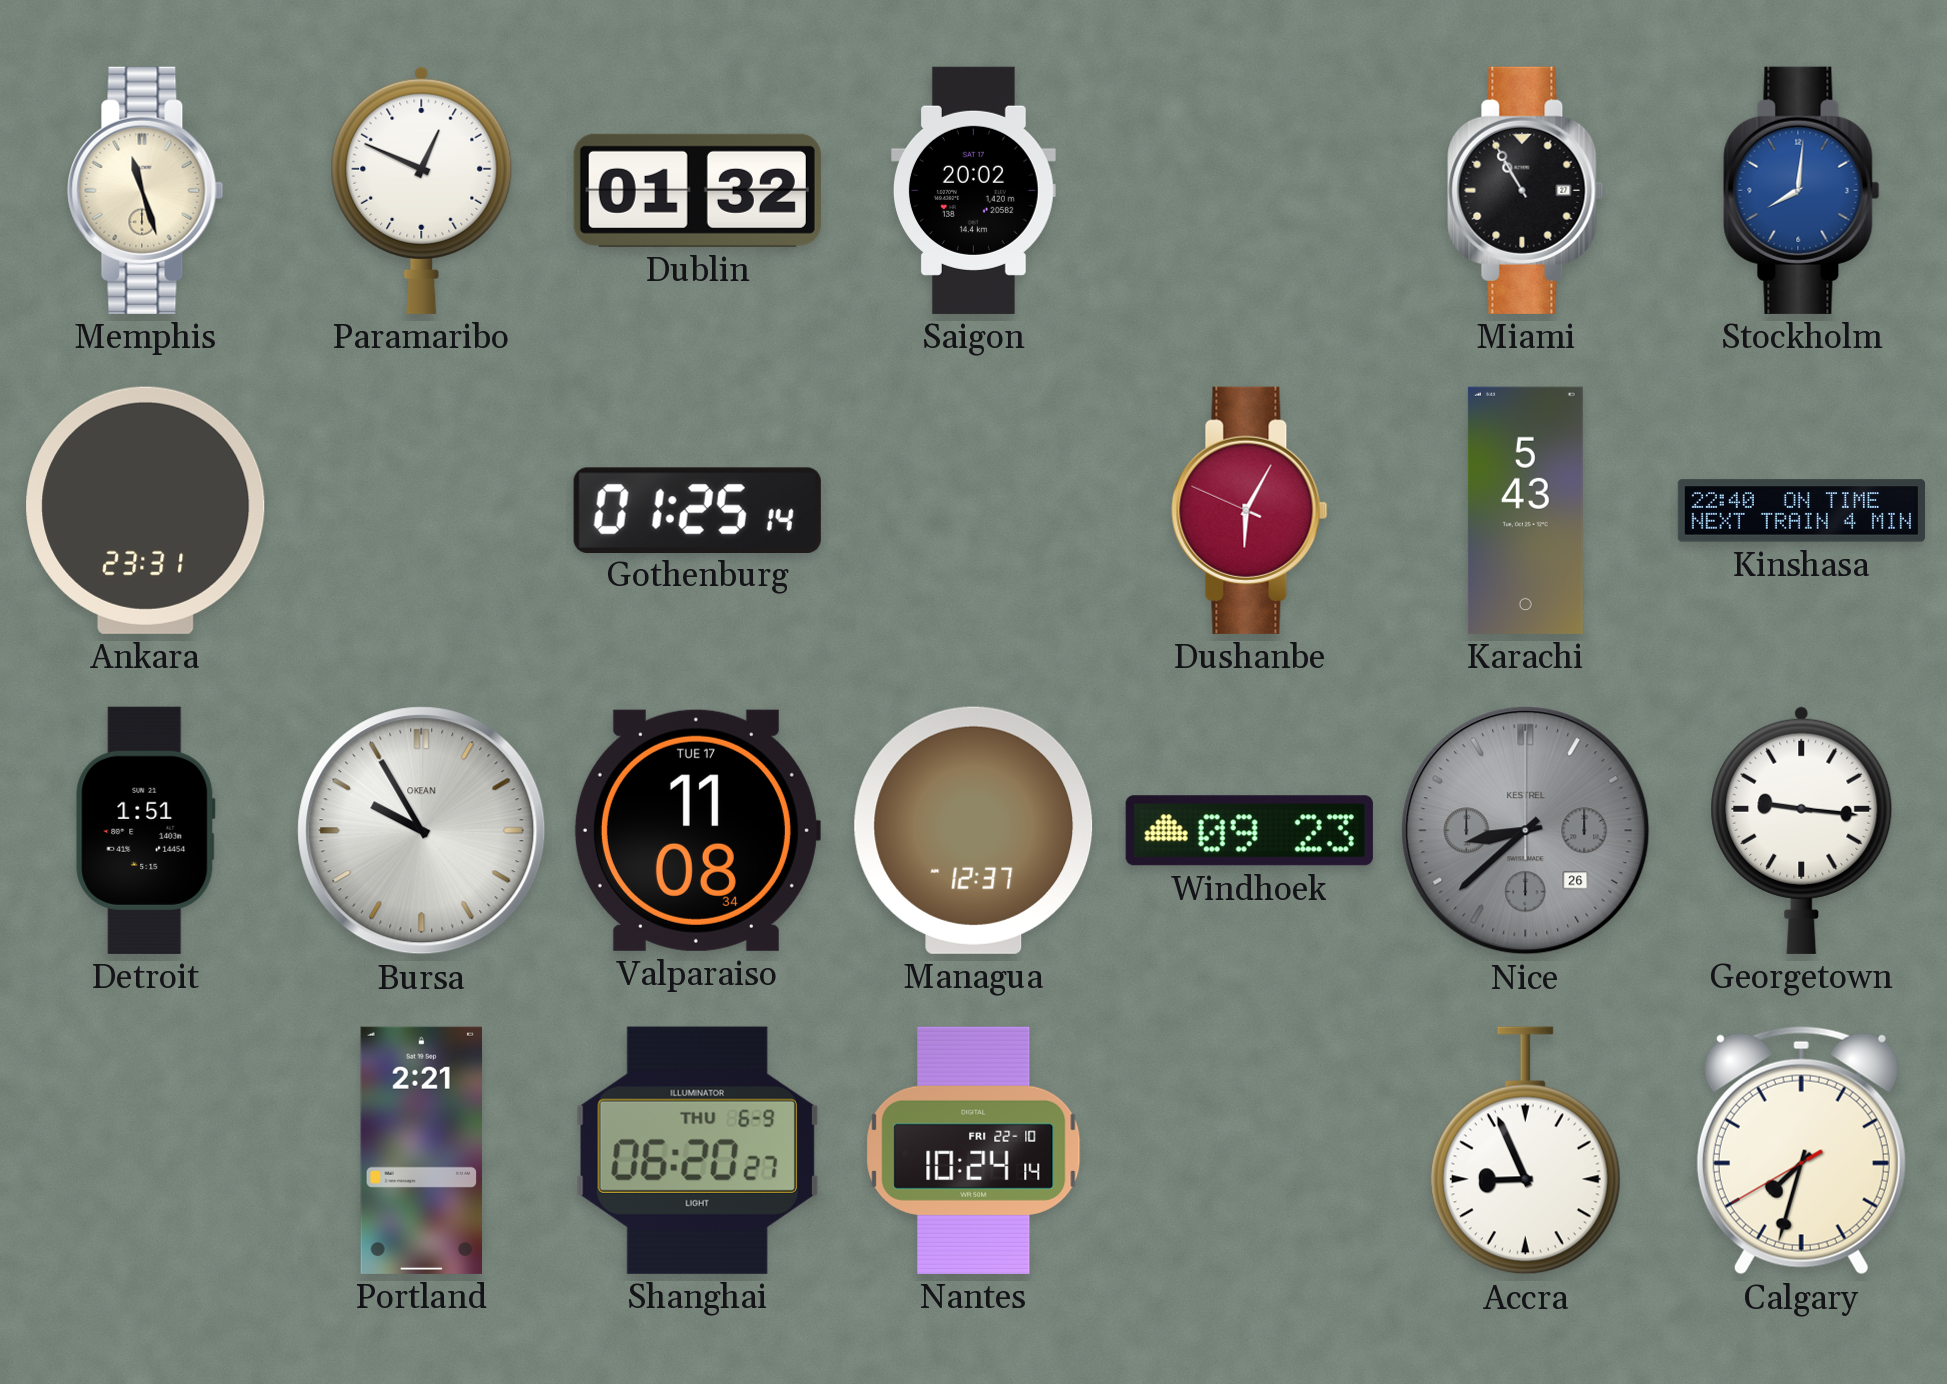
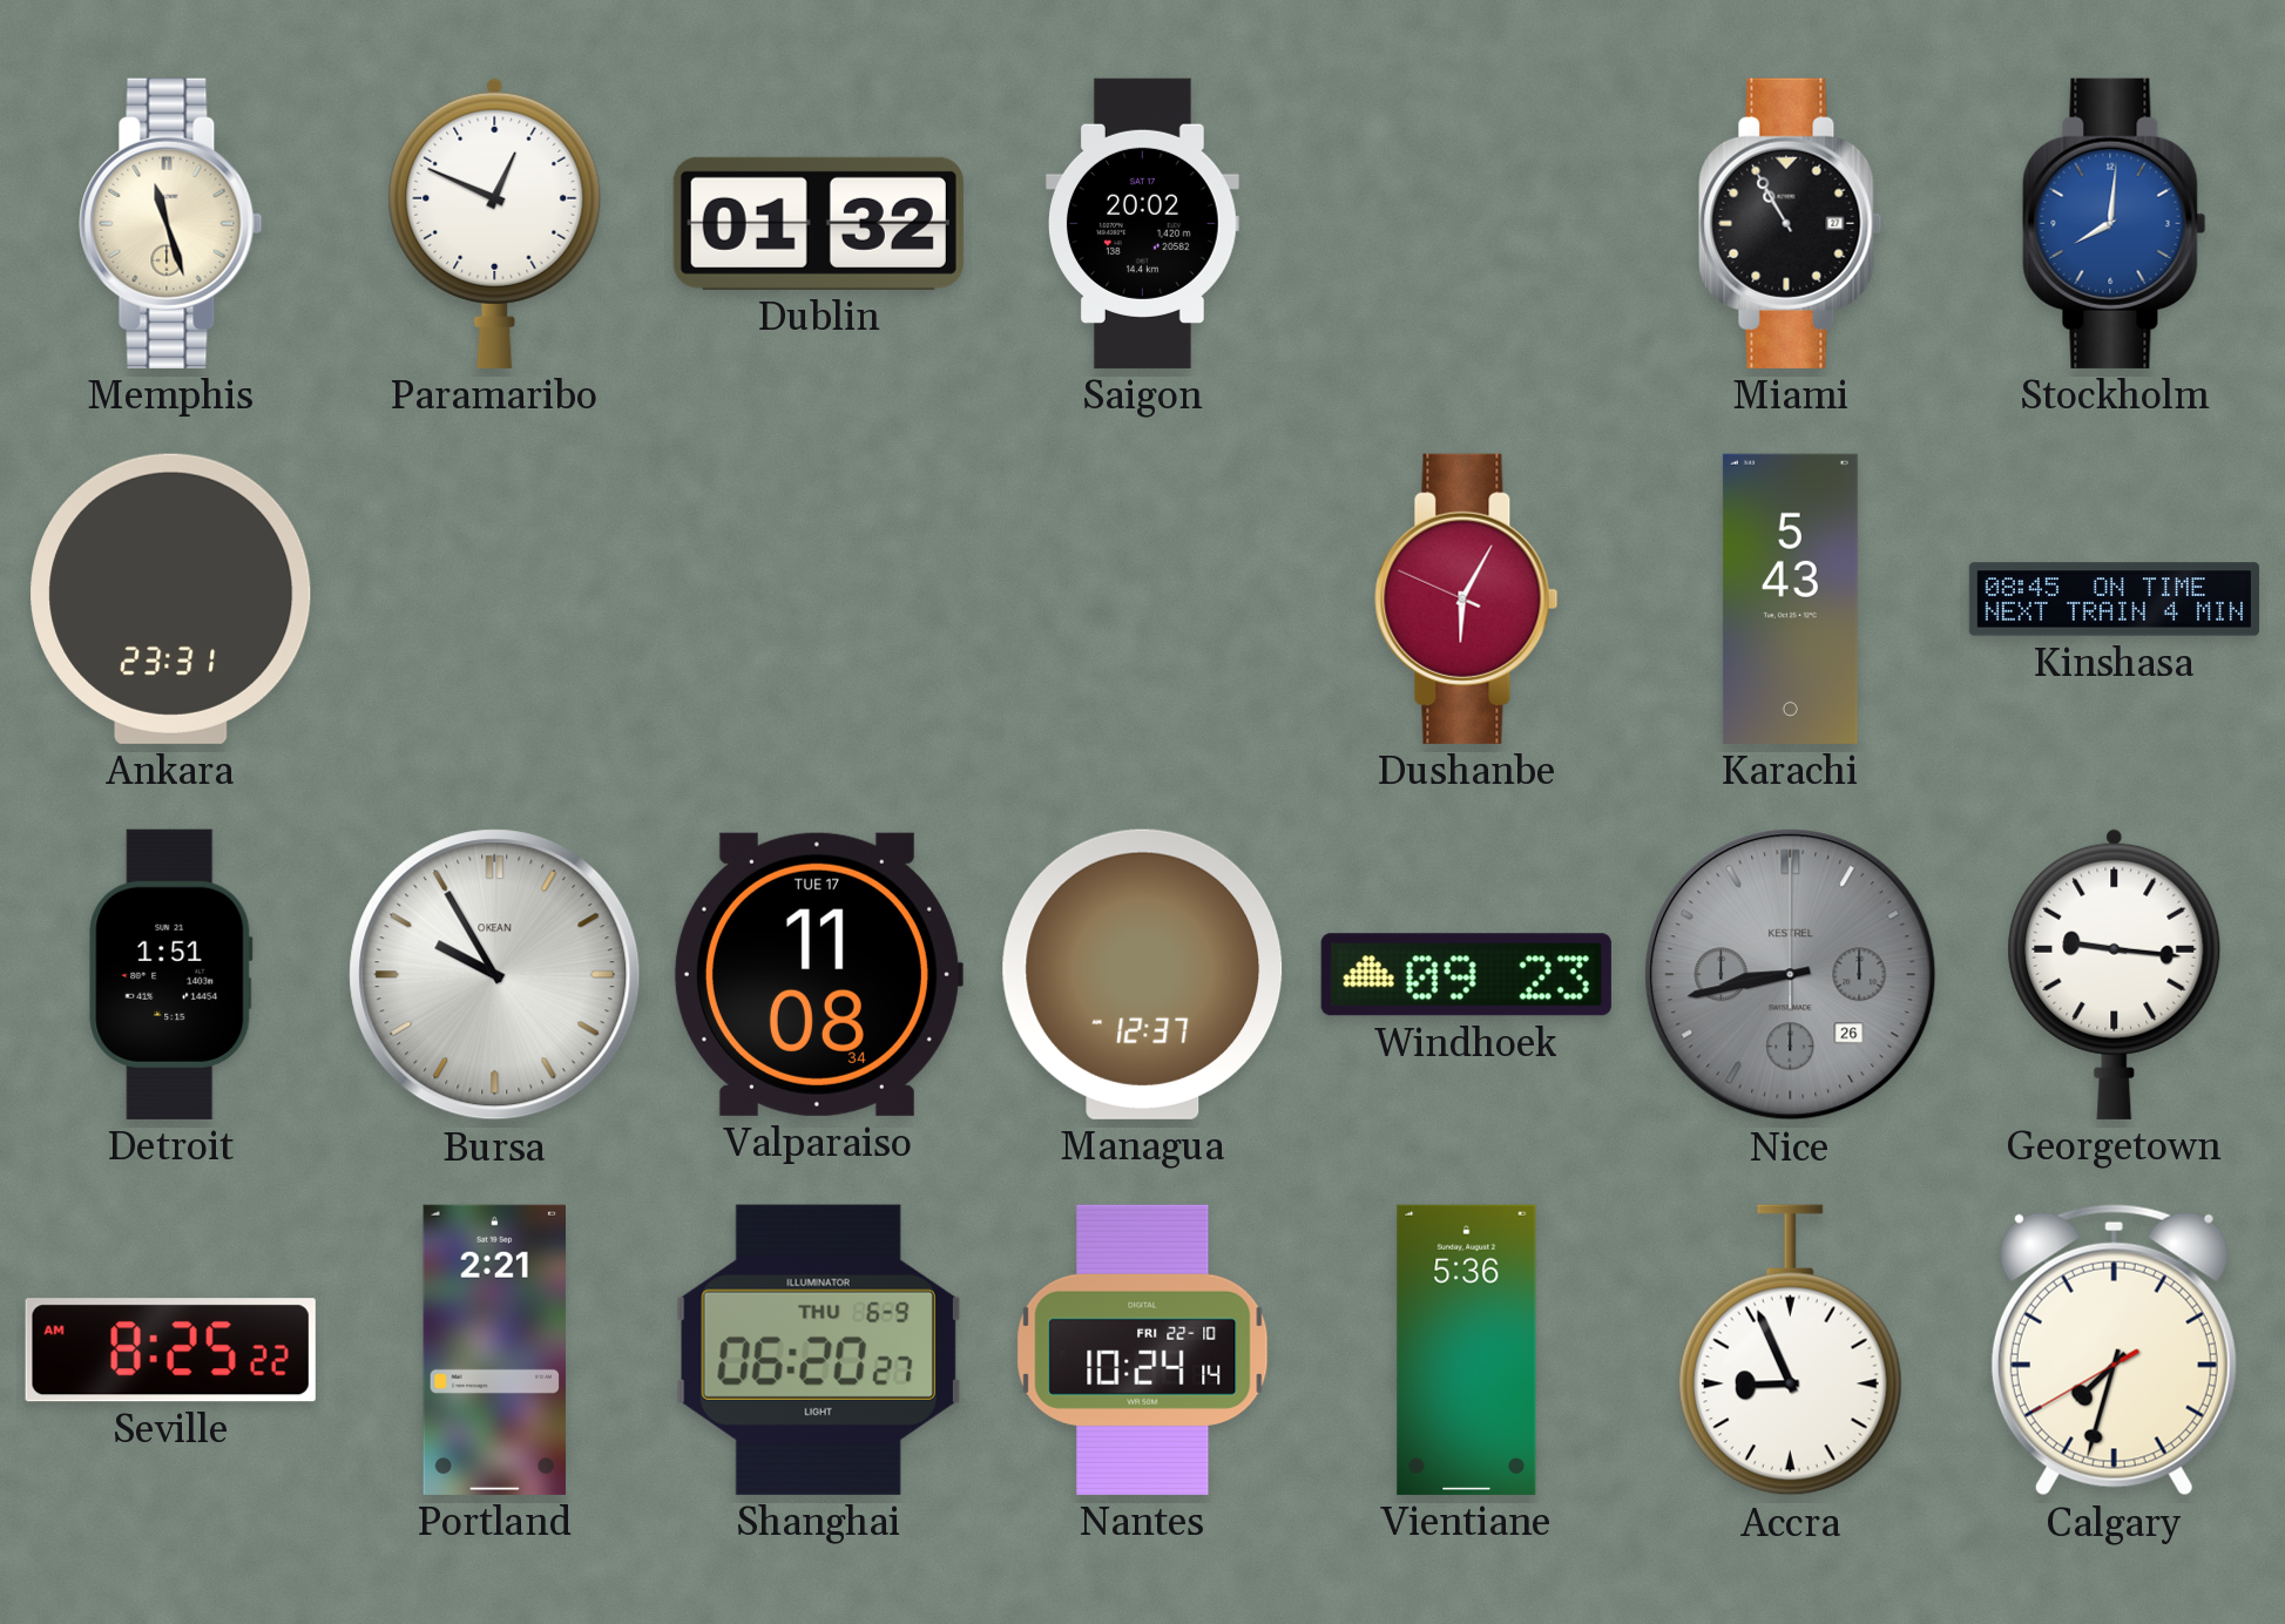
Gothenburg: 01:25 -> none
Kinshasa: 22:40 -> 08:45
Nice: 8:38 -> 8:43
Seville: none -> 8:25
Vientiane: none -> 5:36
